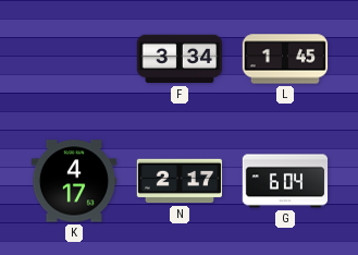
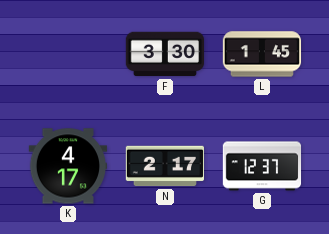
F: 3:34 -> 3:30
G: 6:04 -> 12:37
